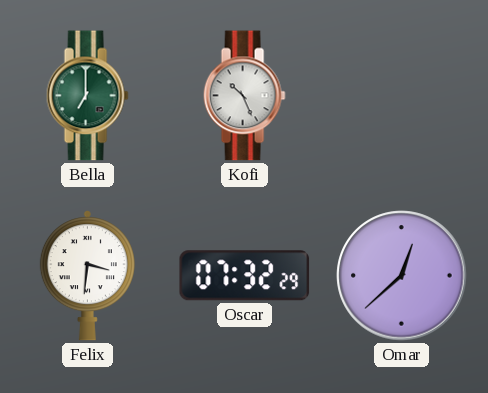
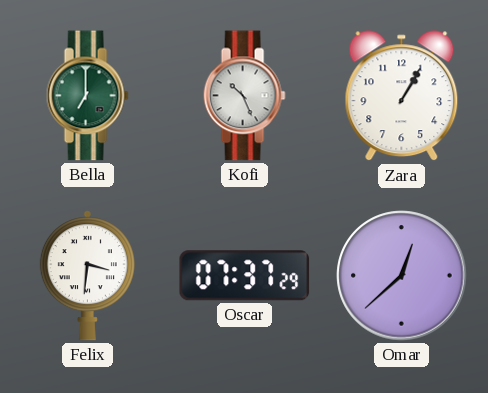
Zara: none -> 1:05
Oscar: 07:32 -> 07:37
